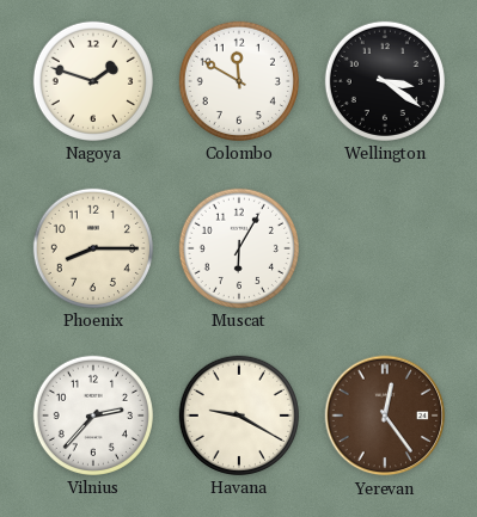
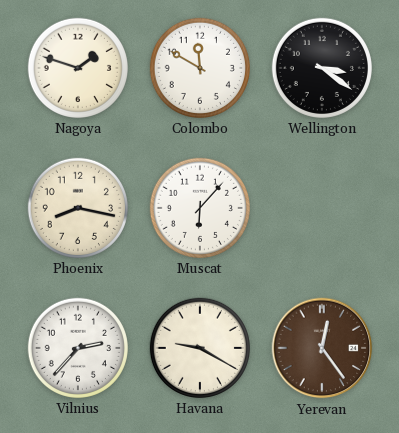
Phoenix: 8:15 -> 8:17
Muscat: 6:05 -> 6:07
